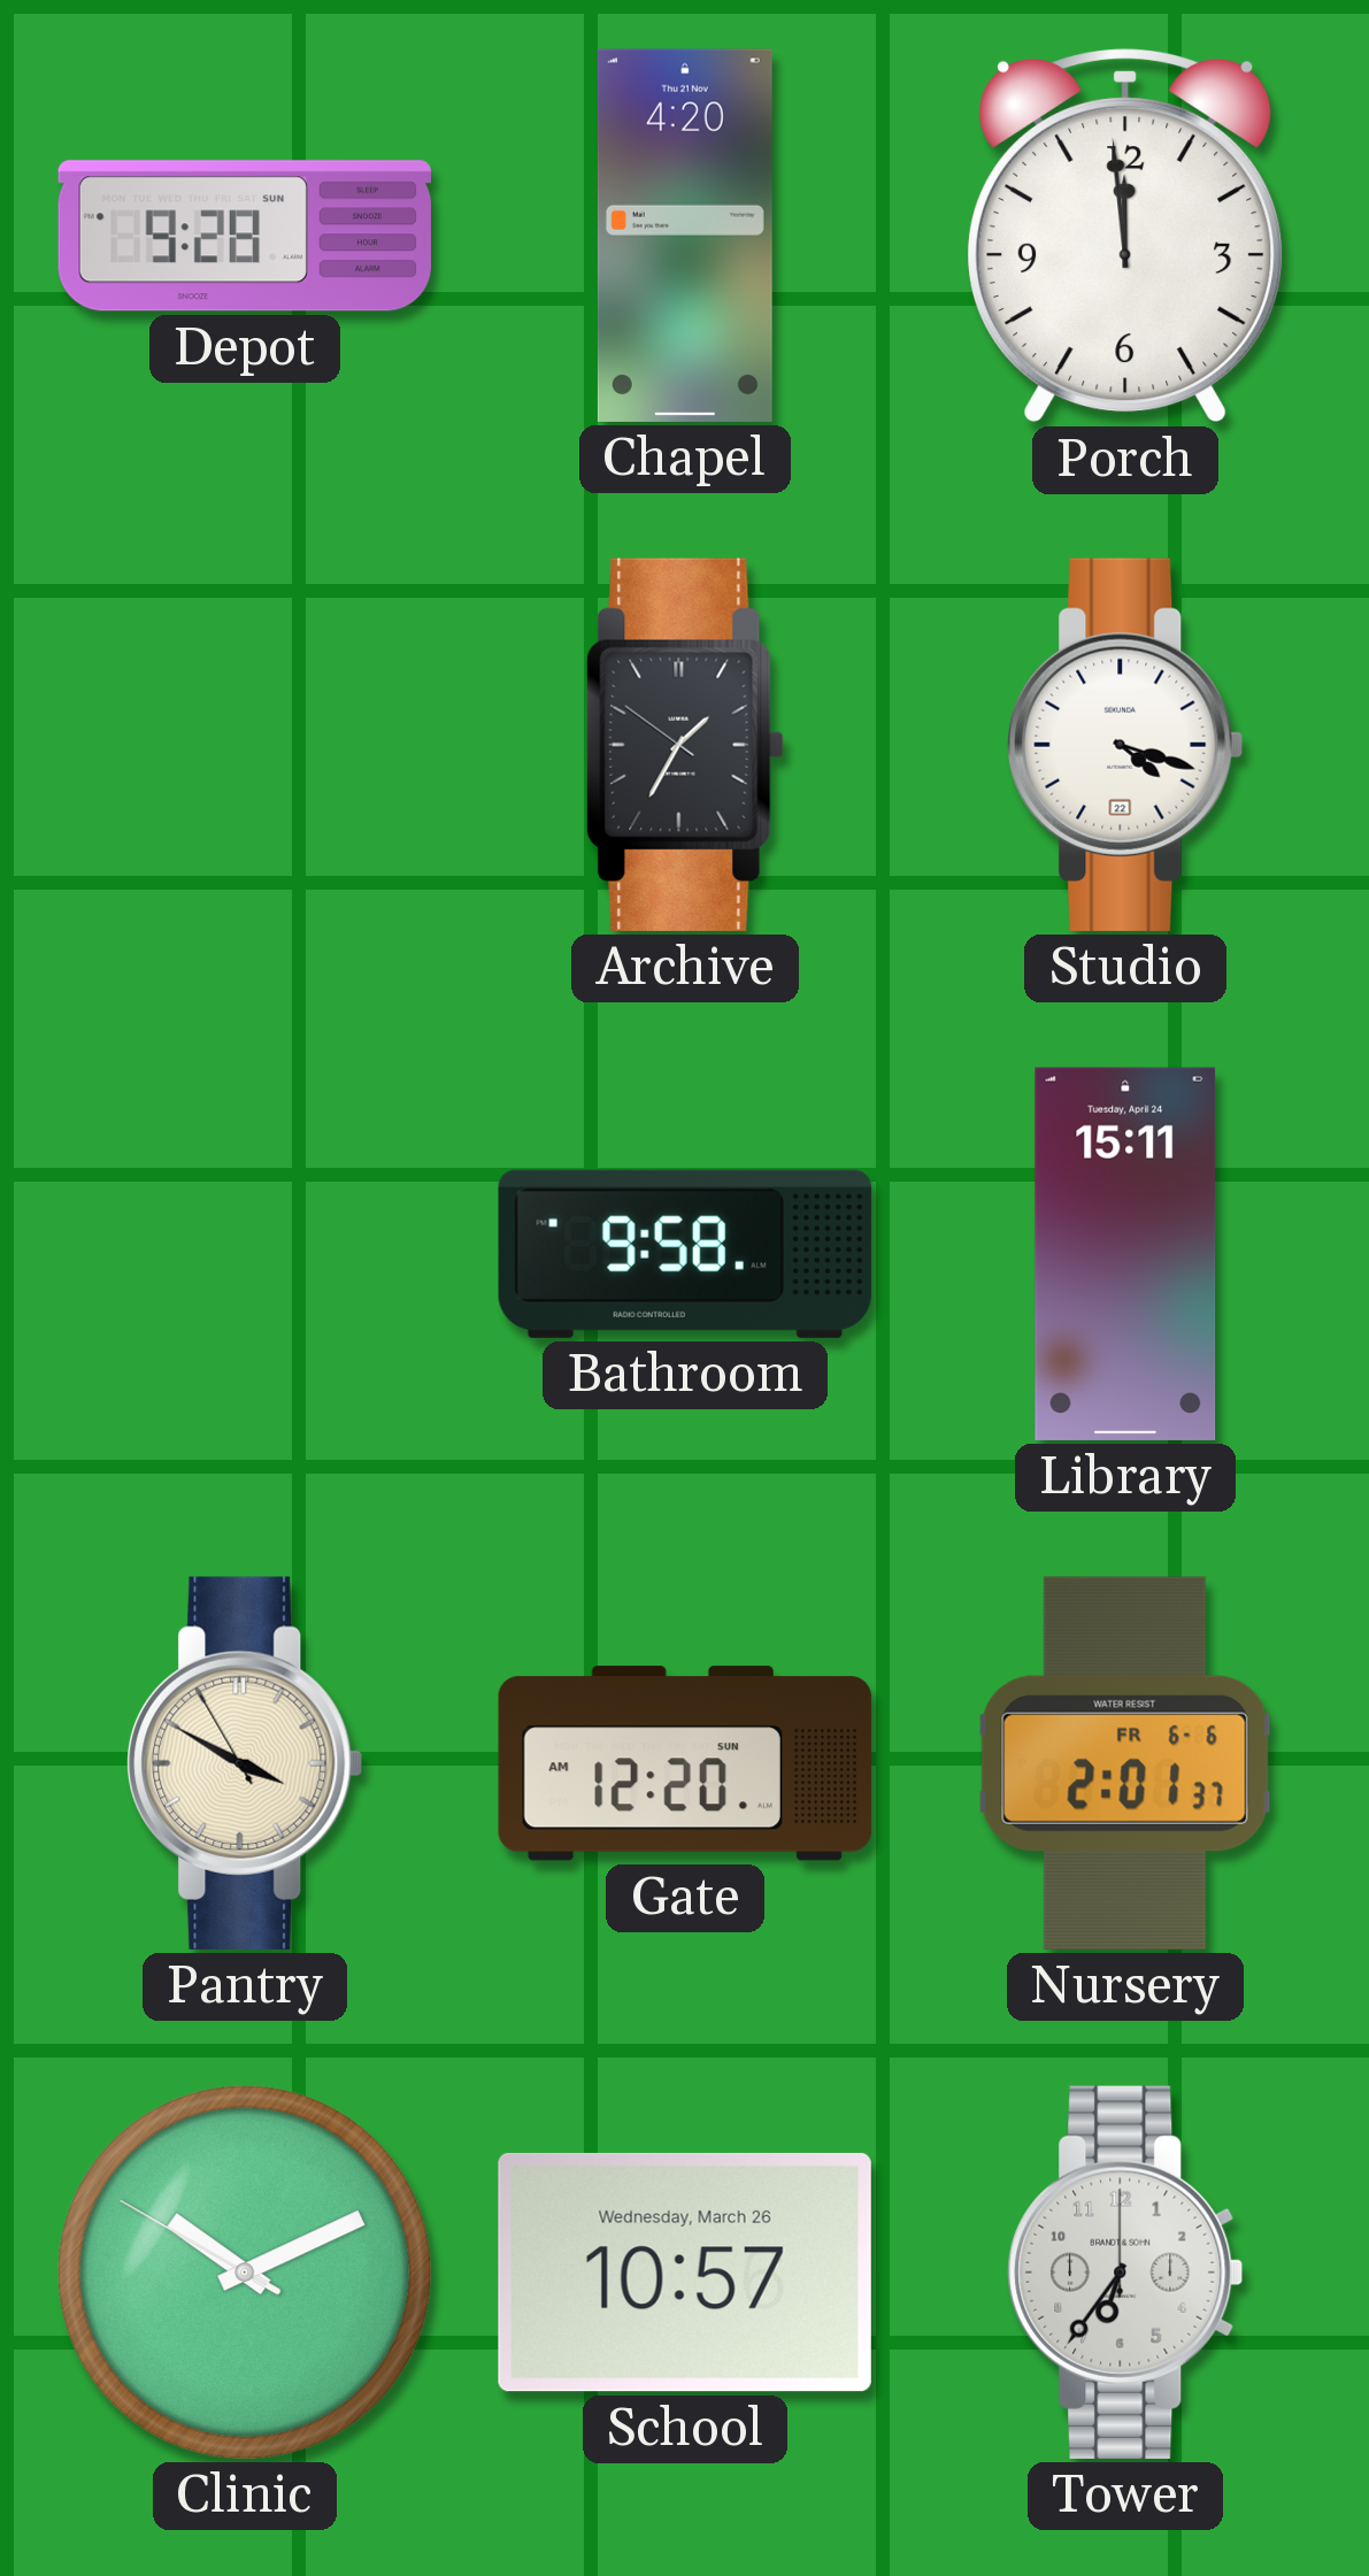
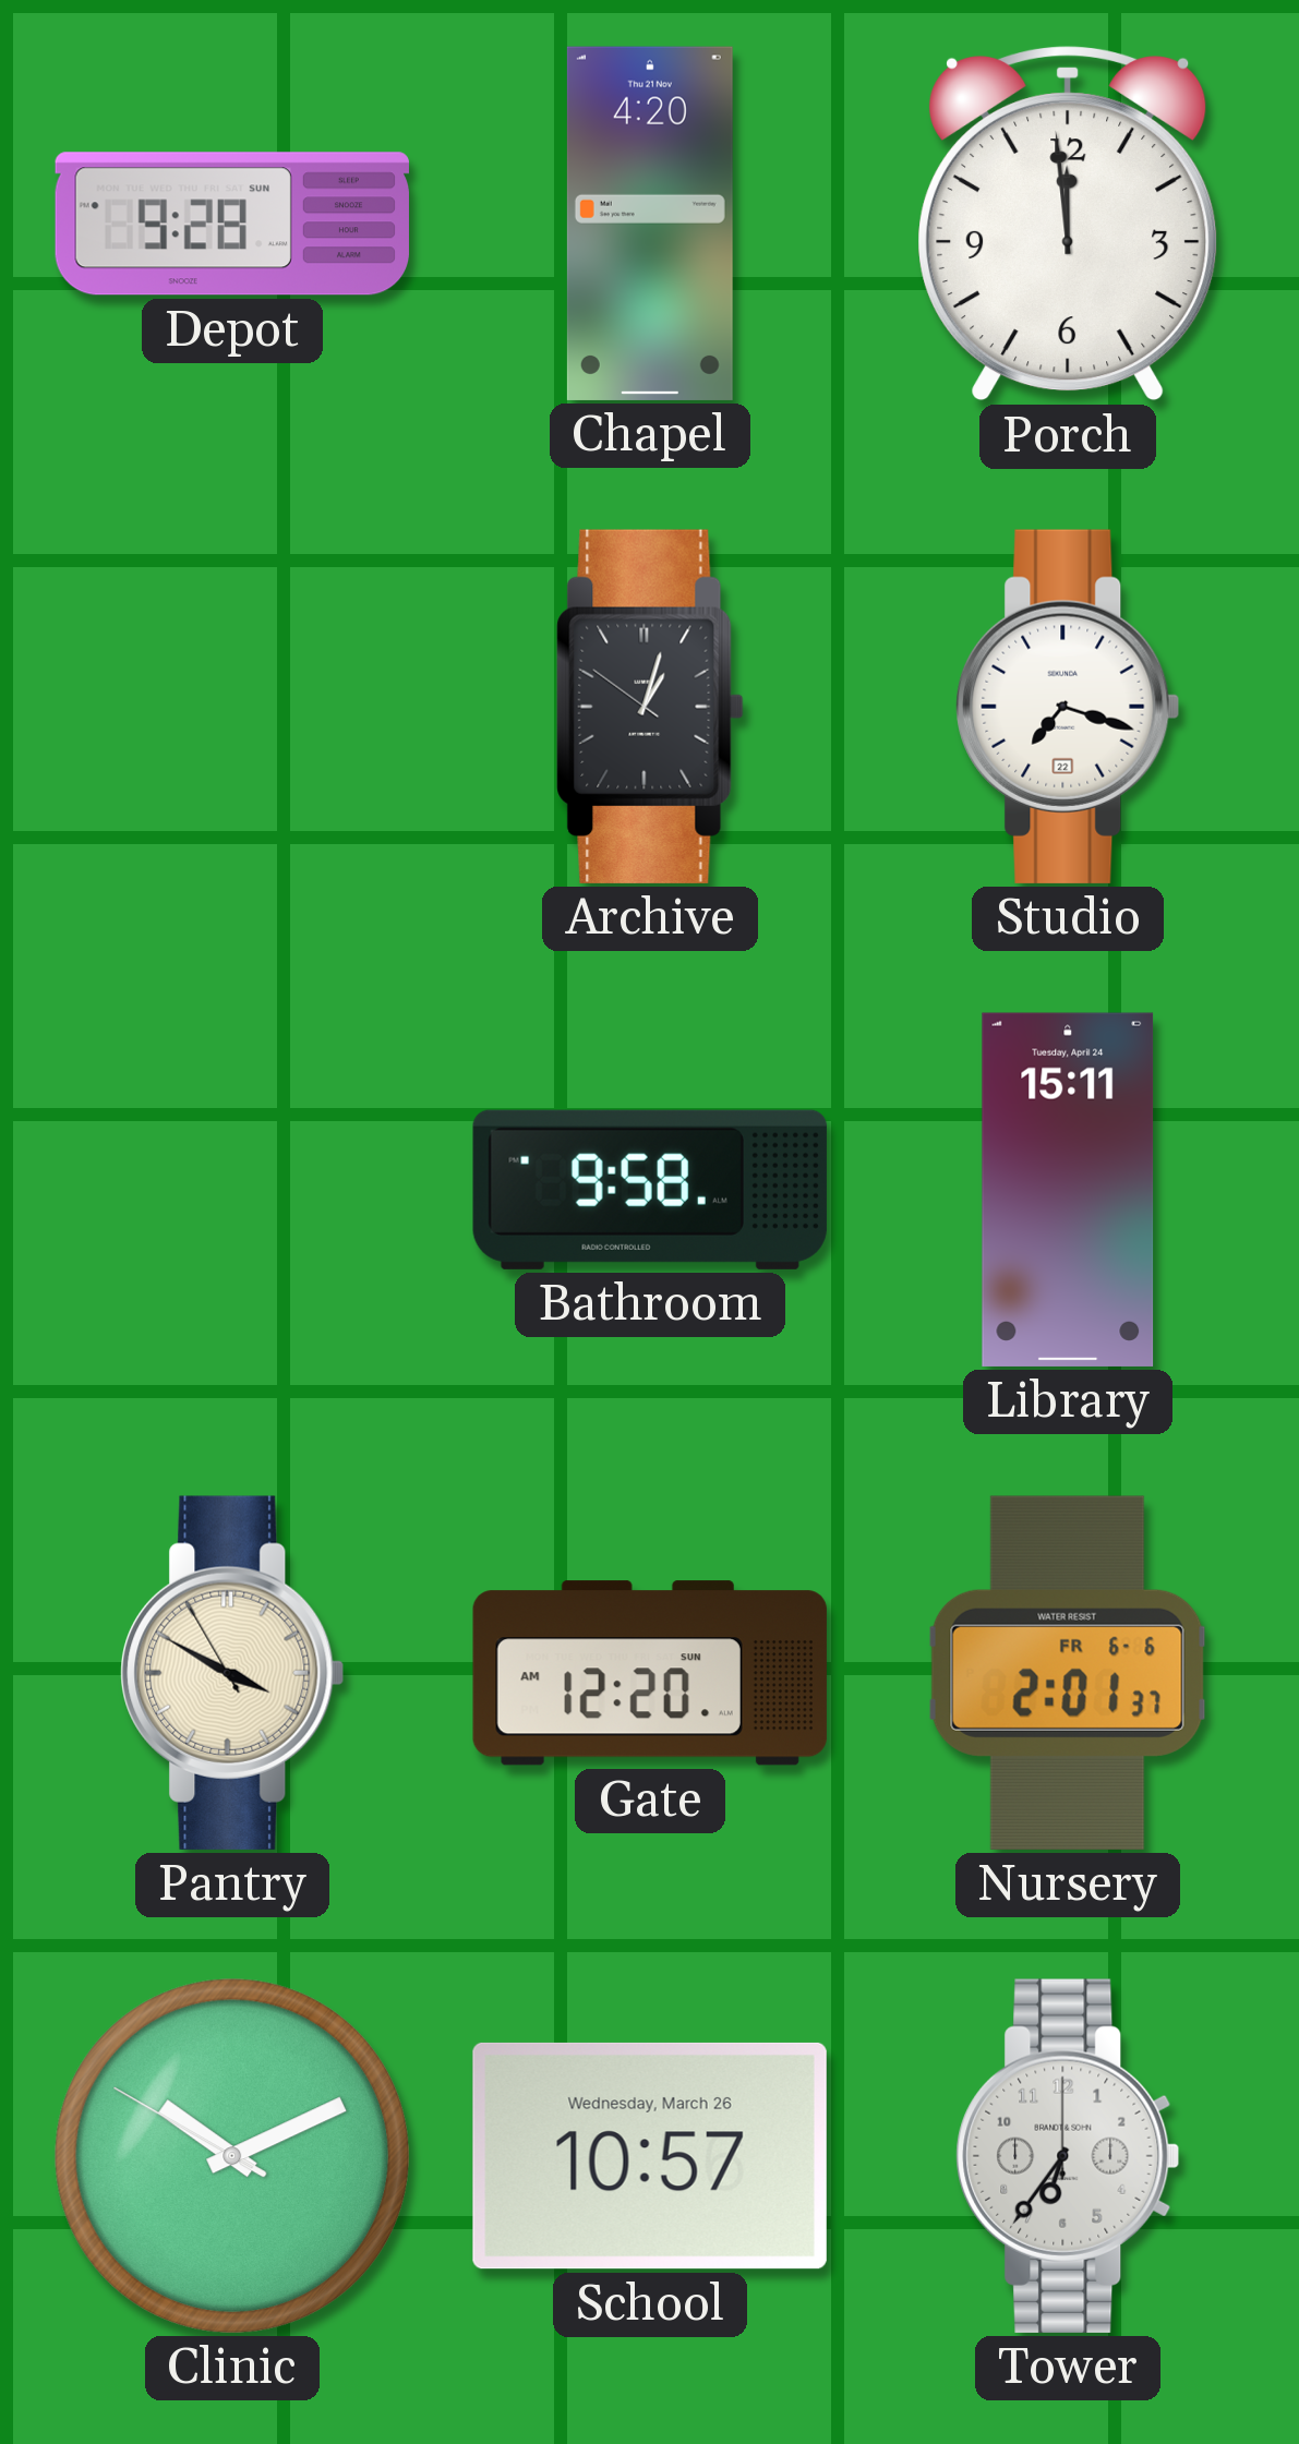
Archive: 1:34 -> 1:02
Studio: 4:18 -> 7:18
